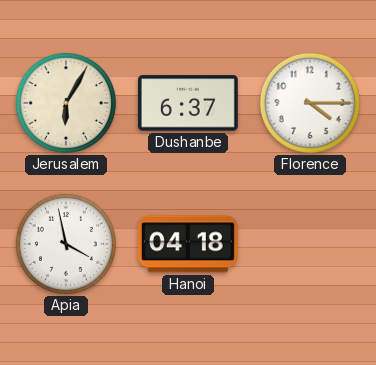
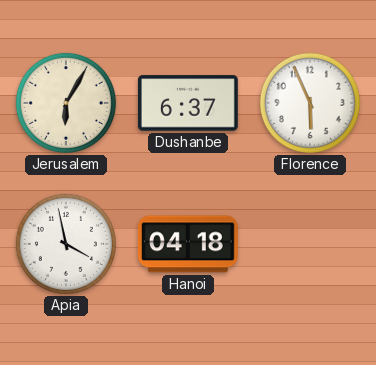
Florence: 4:15 -> 5:56
